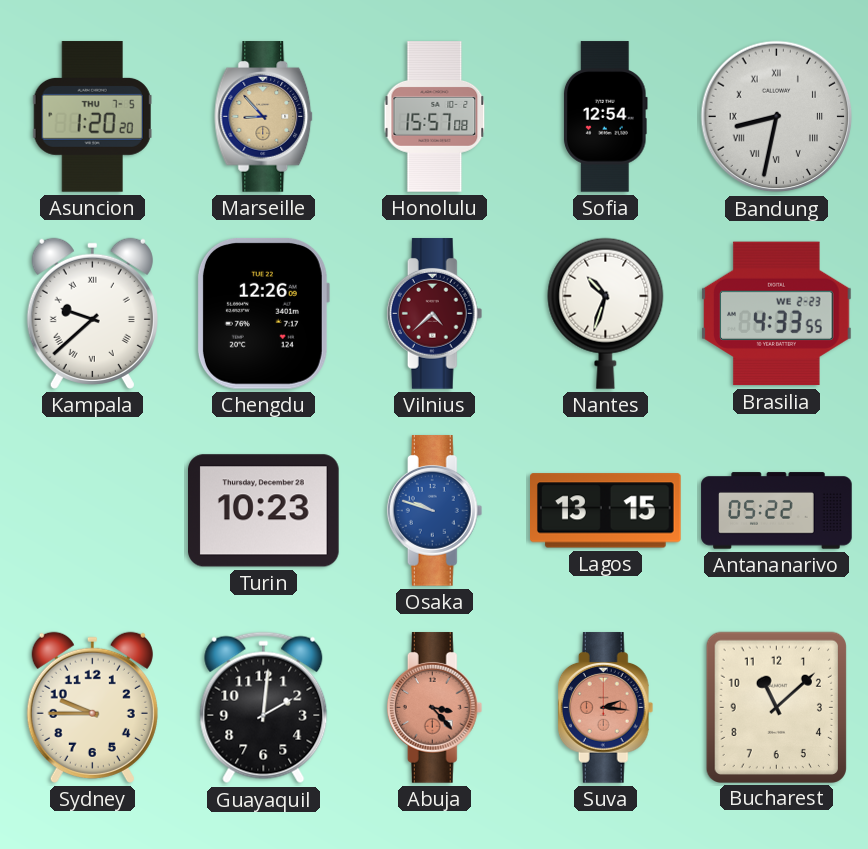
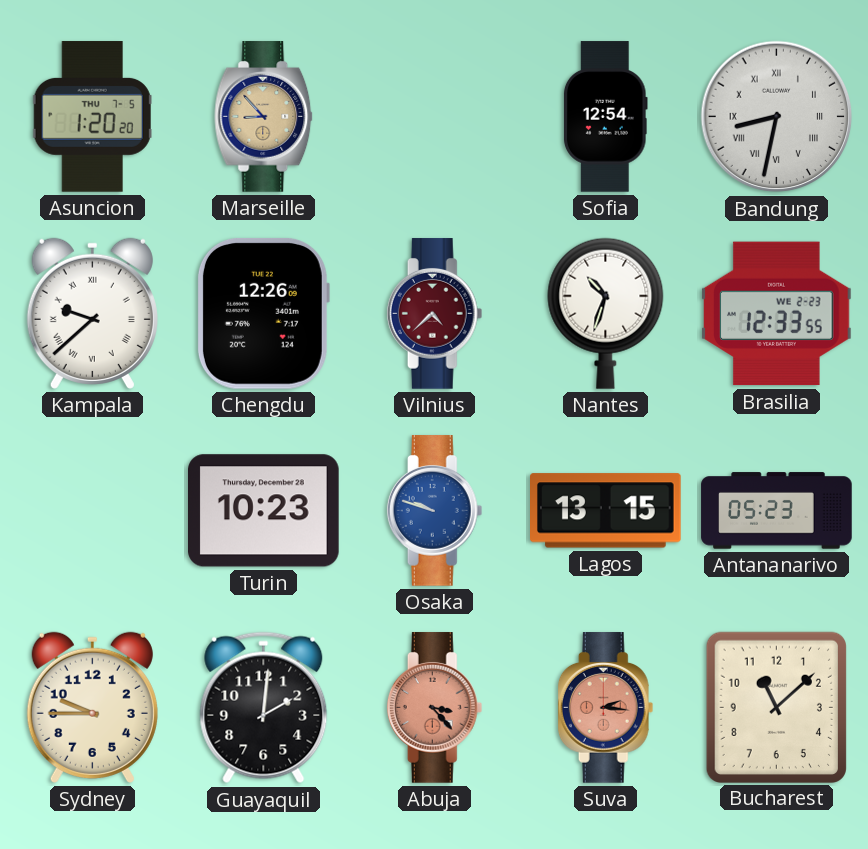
Honolulu: 15:57 -> none
Brasilia: 4:33 -> 12:33
Antananarivo: 05:22 -> 05:23
